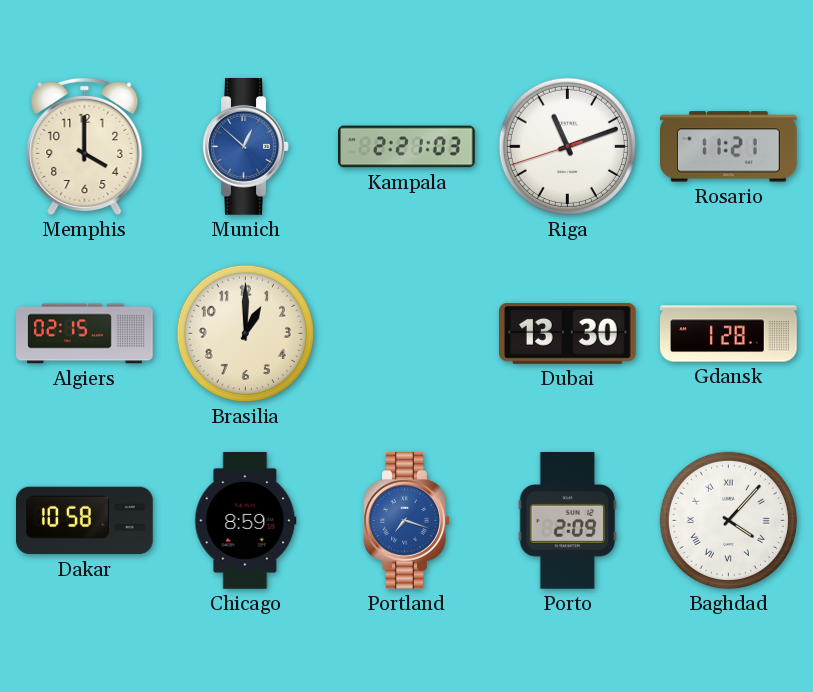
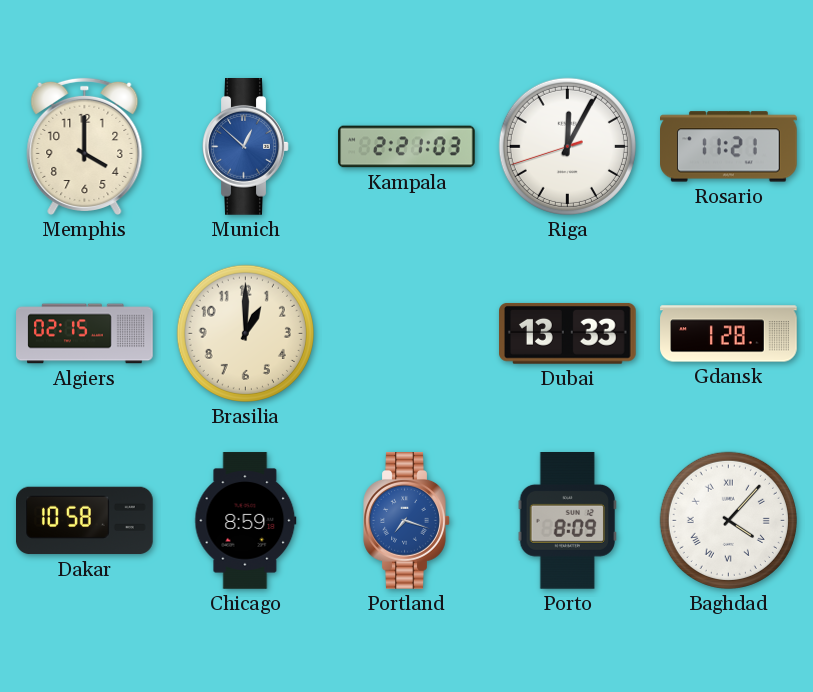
Riga: 11:11 -> 12:04
Dubai: 13:30 -> 13:33
Porto: 2:09 -> 8:09
